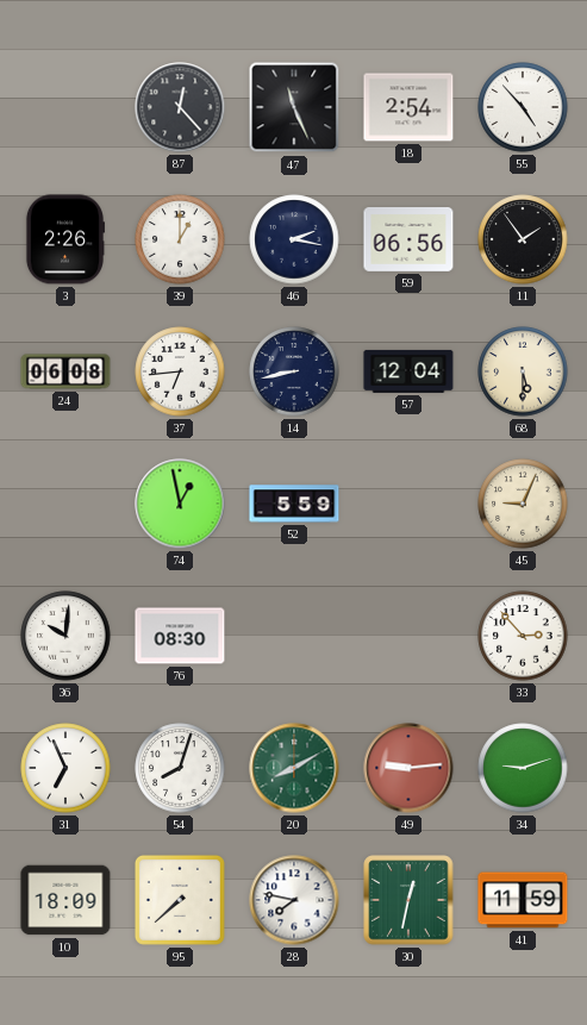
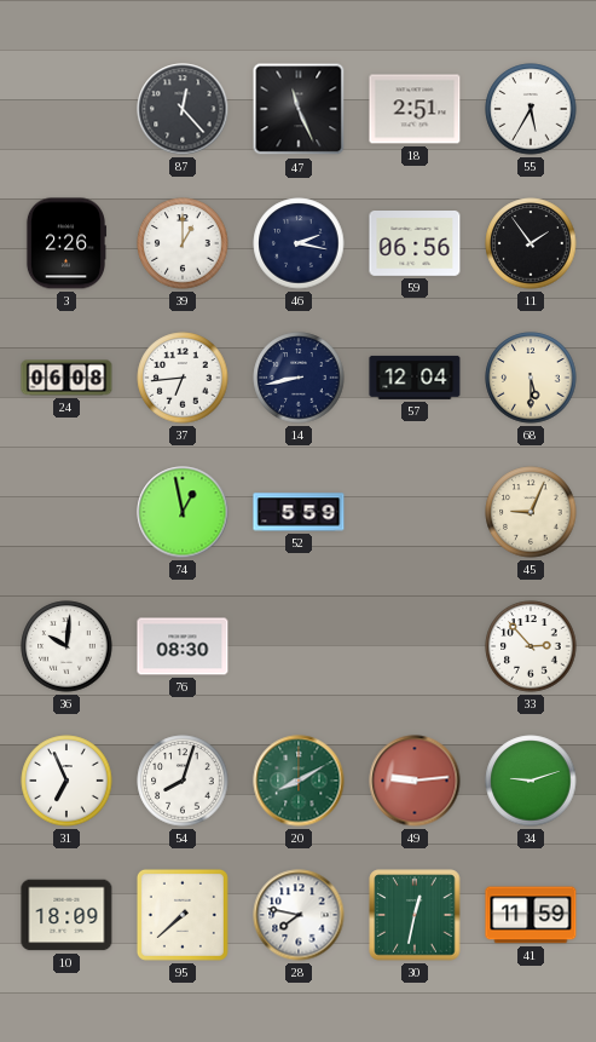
18: 2:54 -> 2:51
55: 4:53 -> 5:35
